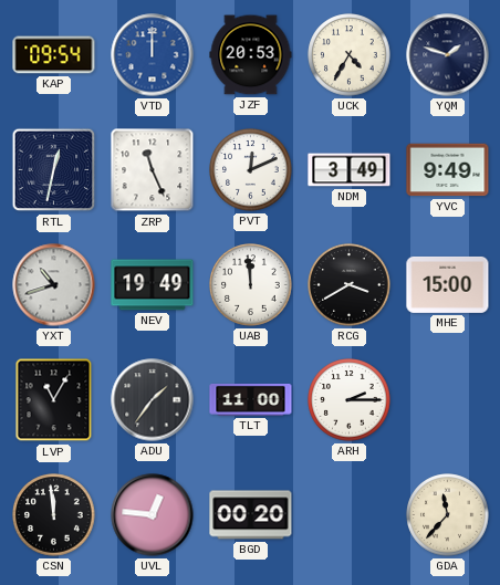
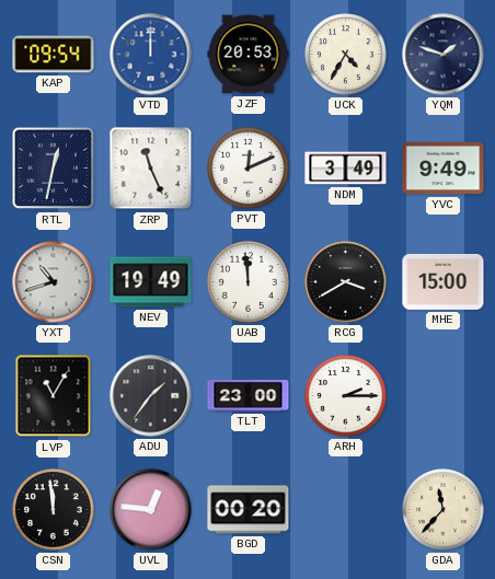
TLT: 11:00 -> 23:00
